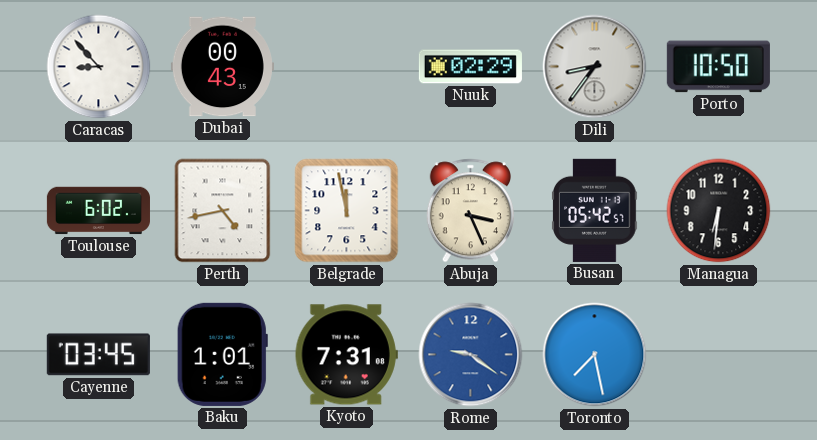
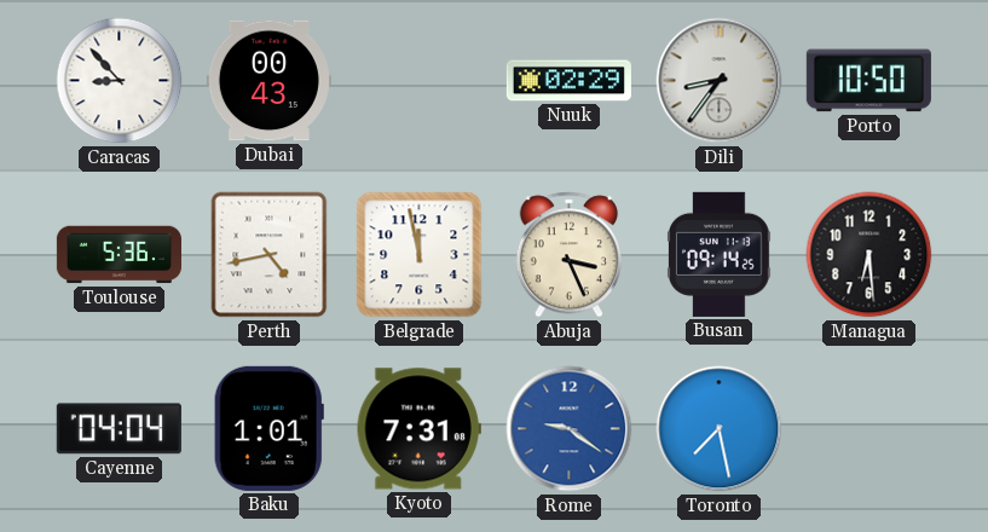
Toulouse: 6:02 -> 5:36
Busan: 05:42 -> 09:14
Managua: 6:31 -> 6:29
Cayenne: 03:45 -> 04:04
